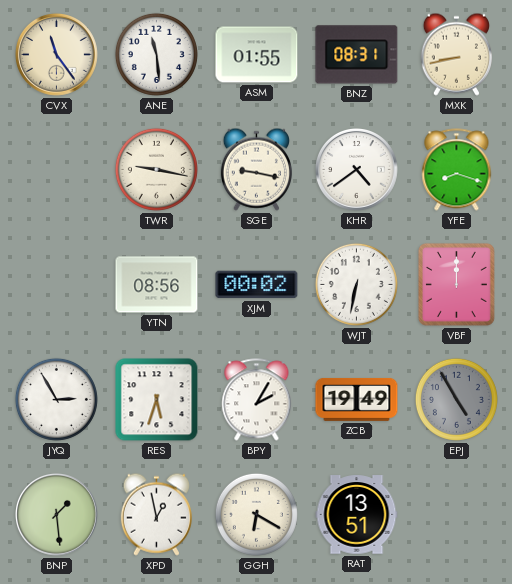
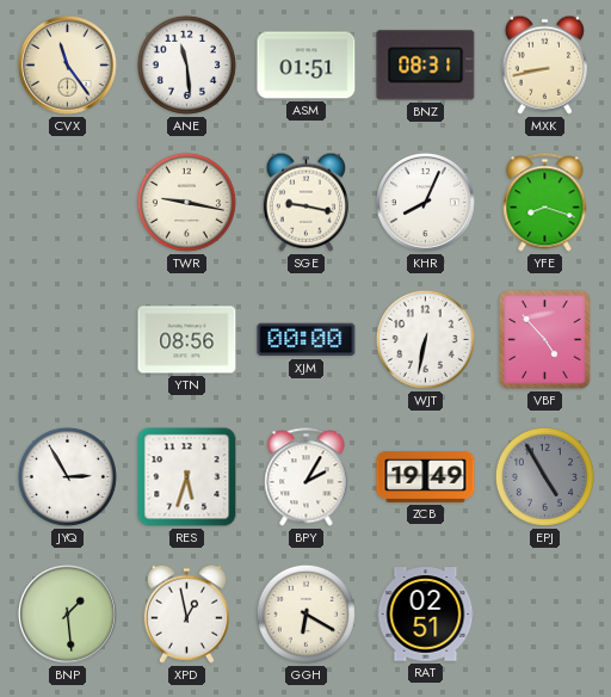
ASM: 01:55 -> 01:51
KHR: 4:39 -> 8:04
XJM: 00:02 -> 00:00
VBF: 12:00 -> 4:53
RAT: 13:51 -> 02:51
